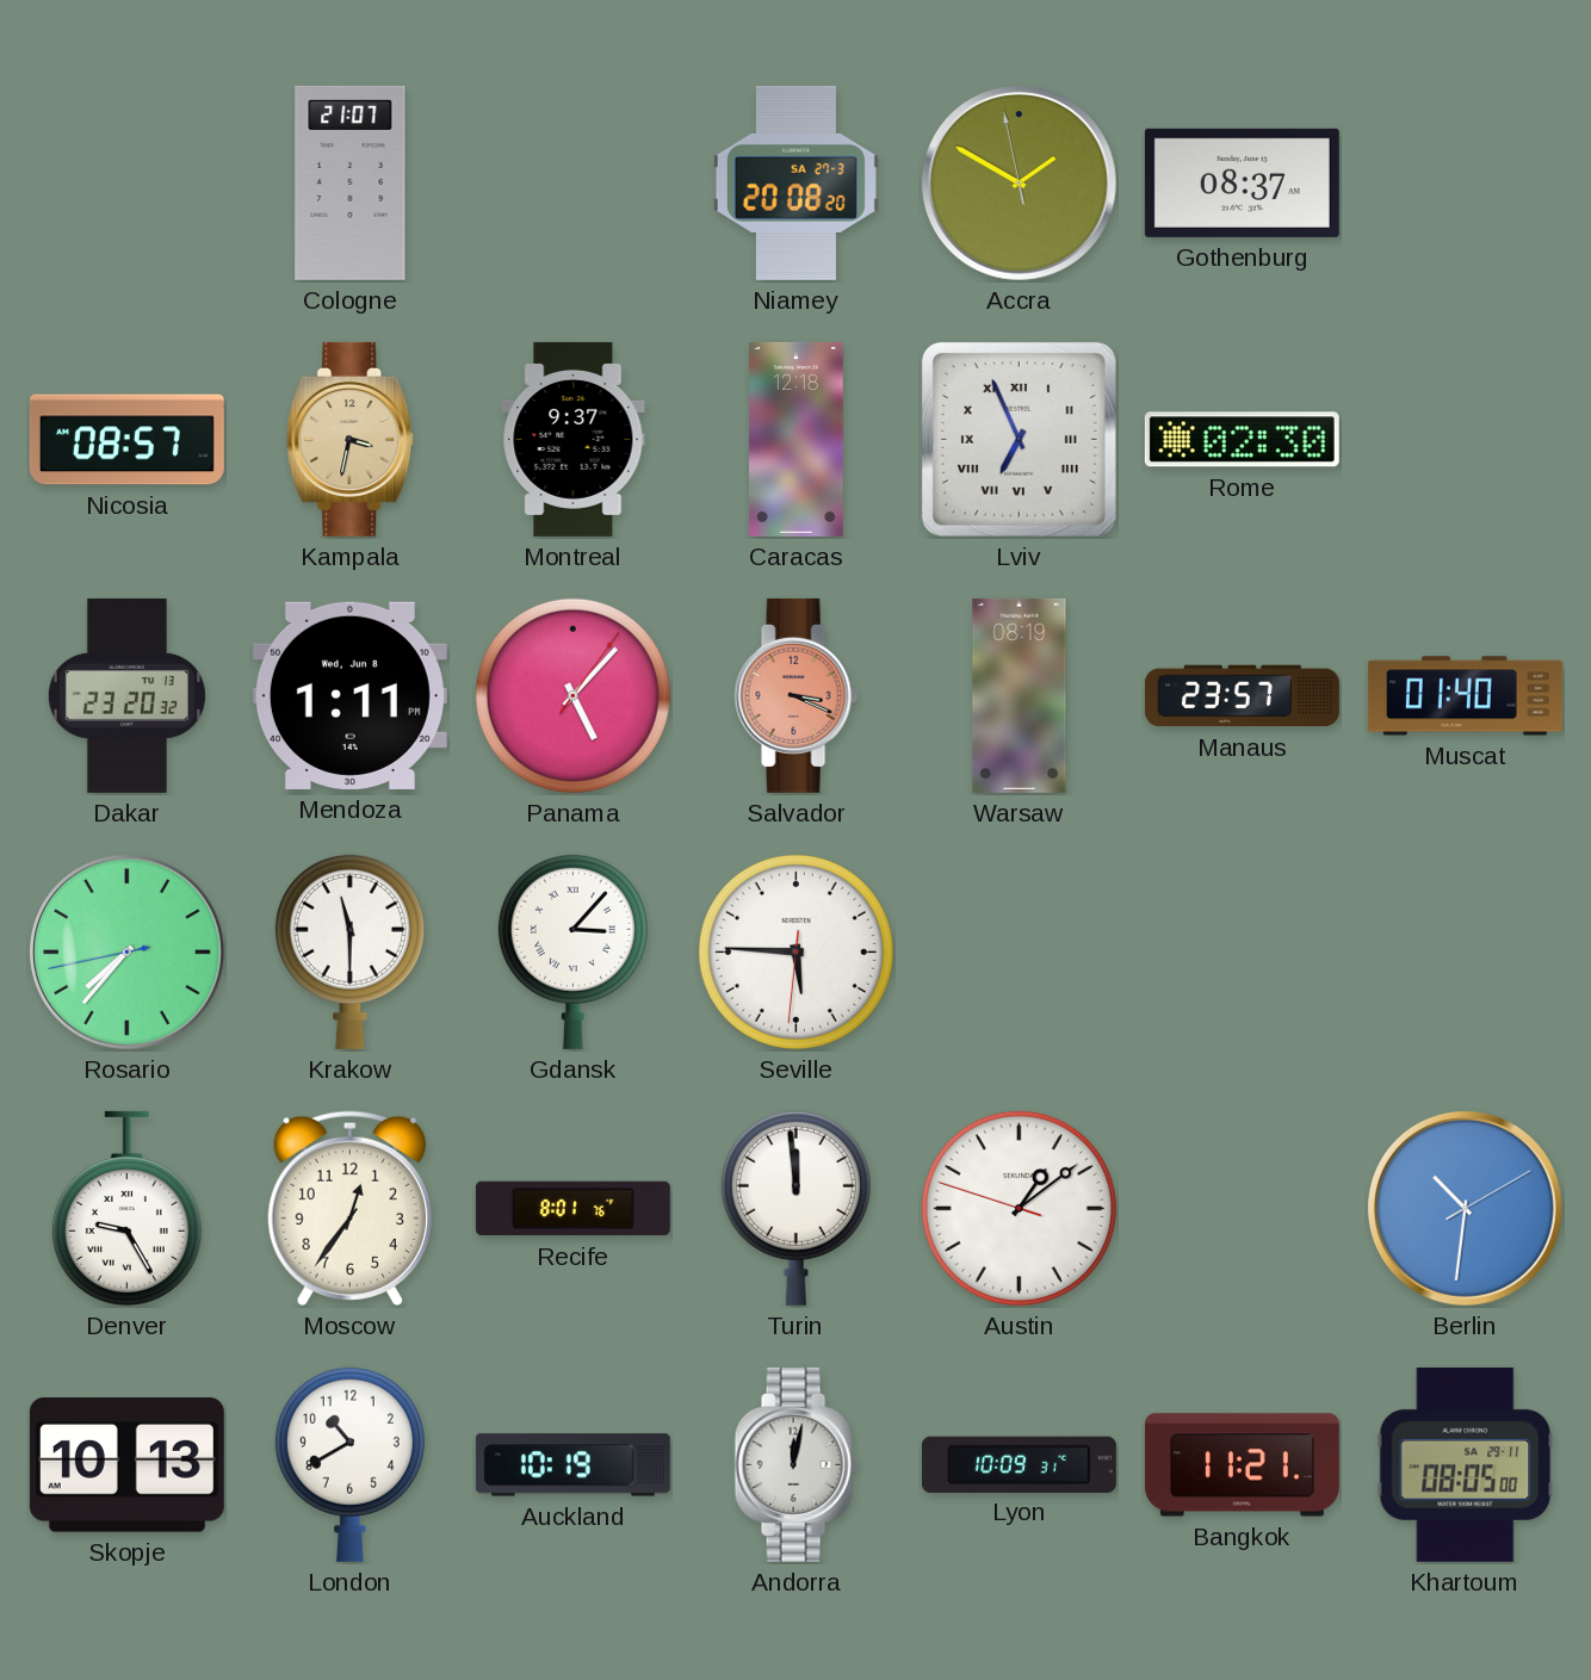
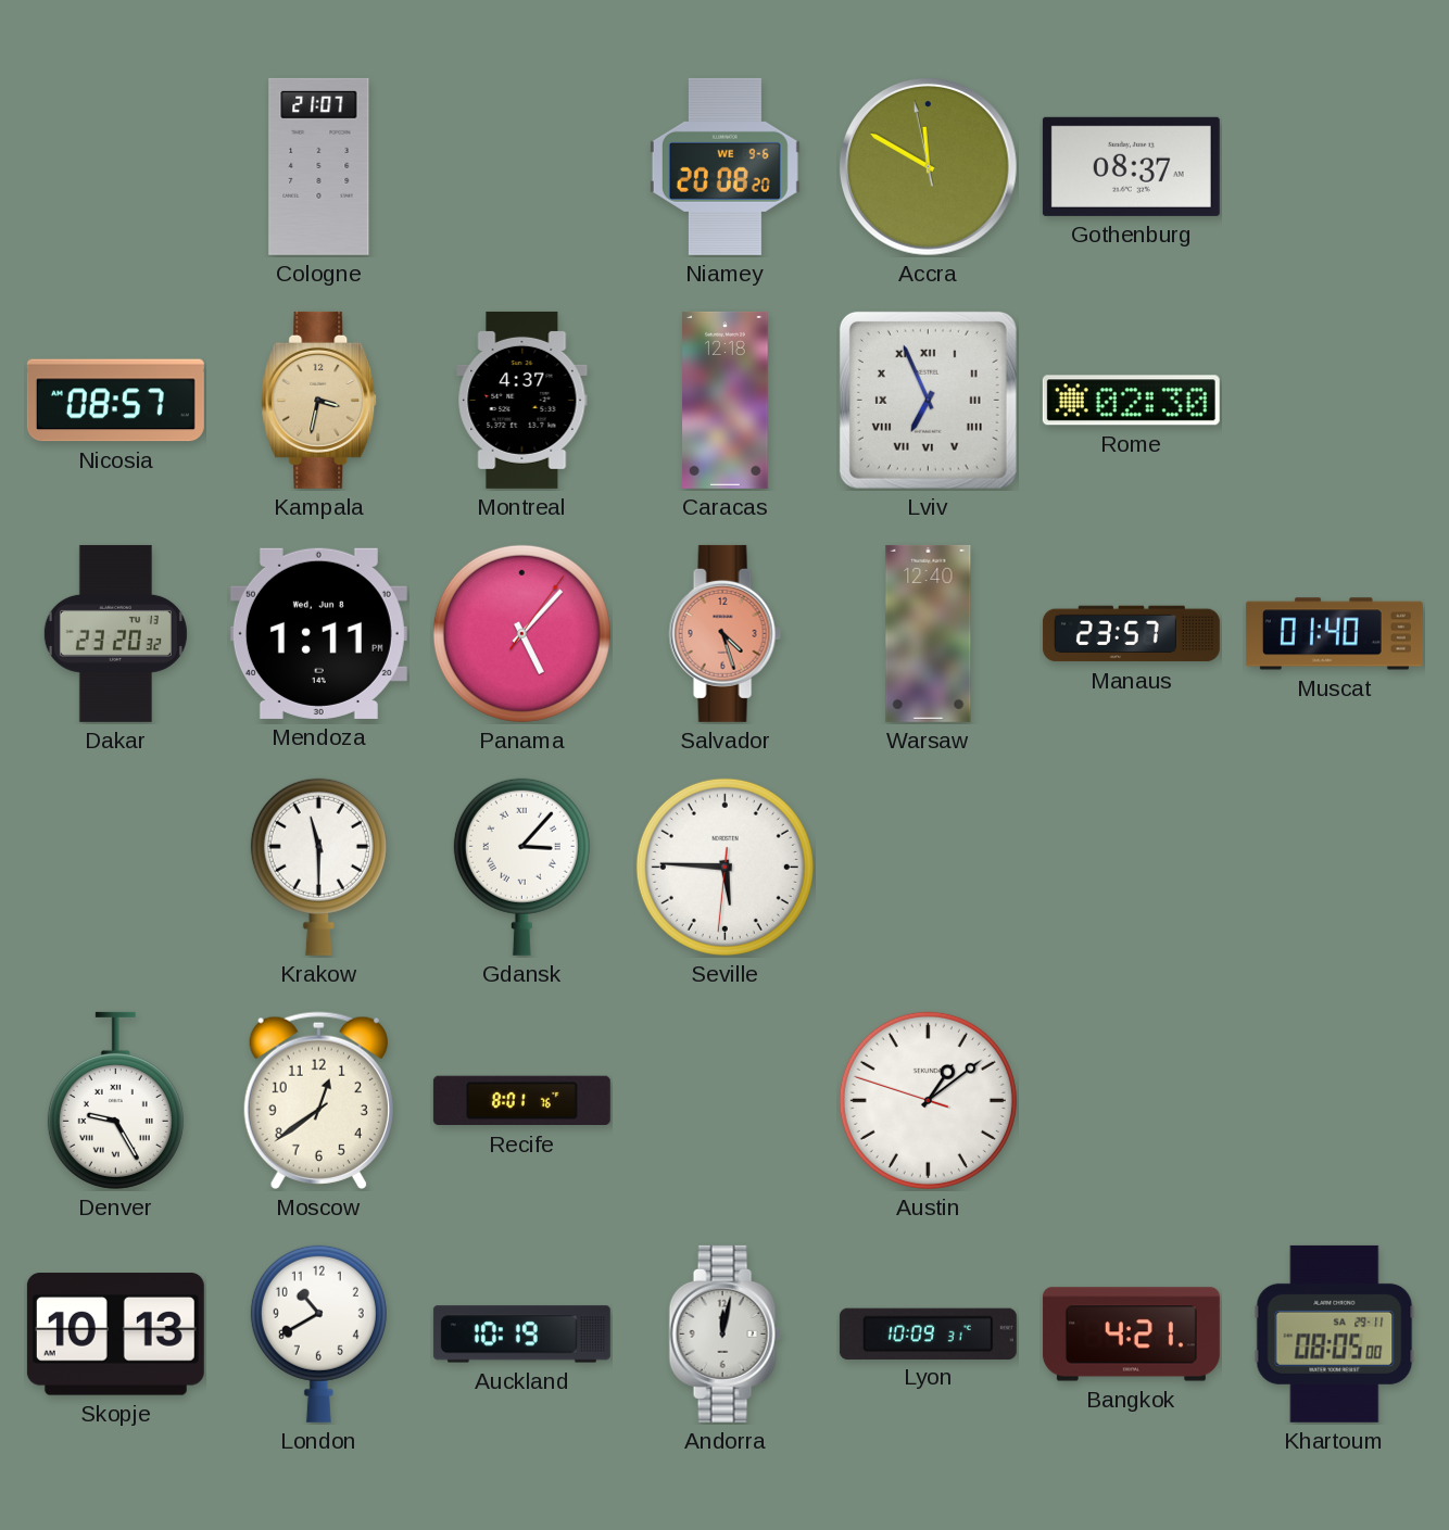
Niamey date: SA 27-3 -> WE 9-6
Accra: 1:49 -> 11:49
Montreal: 9:37 -> 4:37
Salvador: 3:19 -> 4:27
Warsaw: 08:19 -> 12:40
Rosario: 7:36 -> none
Moscow: 12:36 -> 12:39
Turin: 11:59 -> none
Berlin: 10:31 -> none
Bangkok: 11:21 -> 4:21
